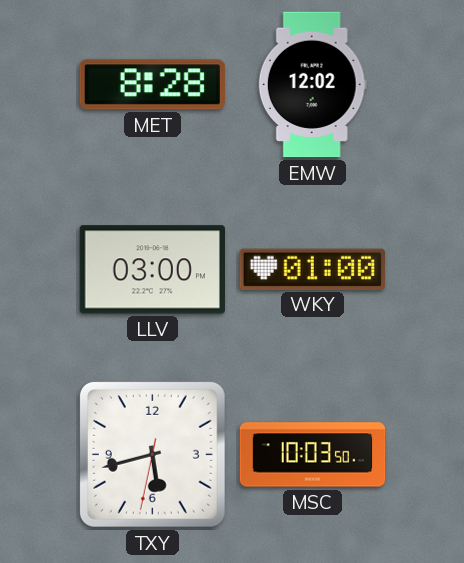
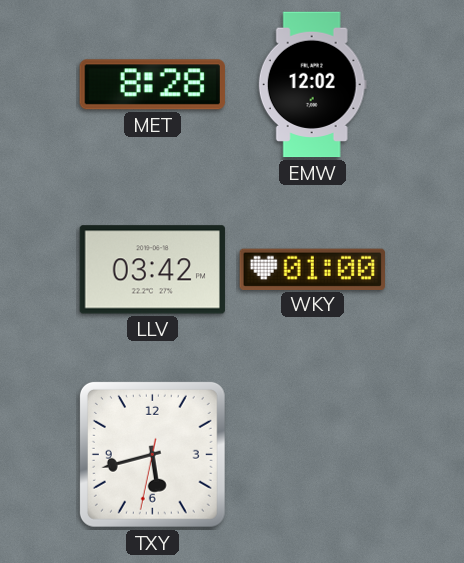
LLV: 03:00 -> 03:42
MSC: 10:03 -> none
